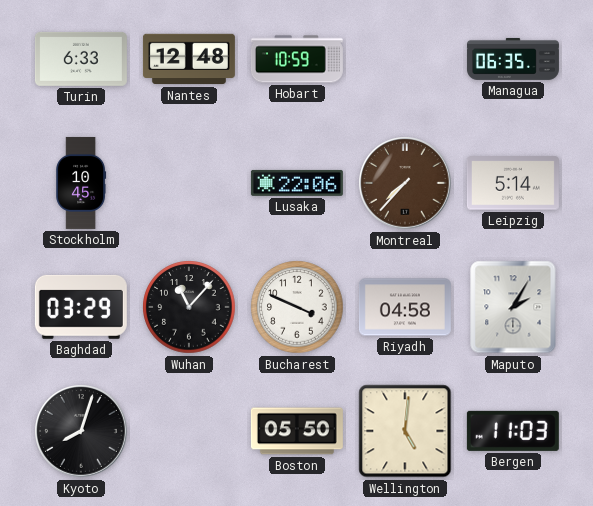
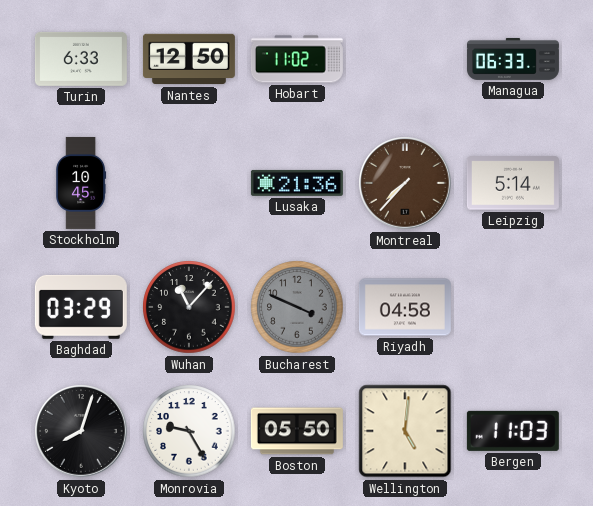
Nantes: 12:48 -> 12:50
Hobart: 10:59 -> 11:02
Managua: 06:35 -> 06:33
Lusaka: 22:06 -> 21:36
Bucharest dial: white -> grey
Maputo: 2:05 -> none
Monrovia: none -> 9:25
